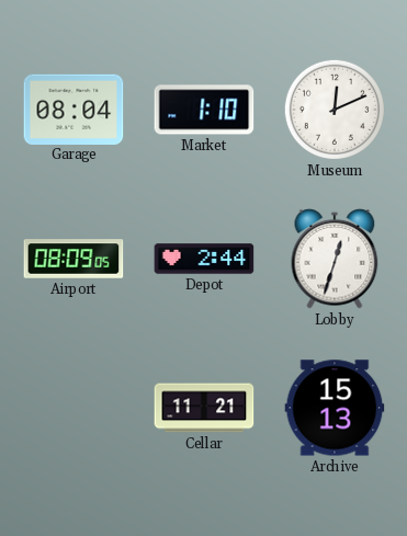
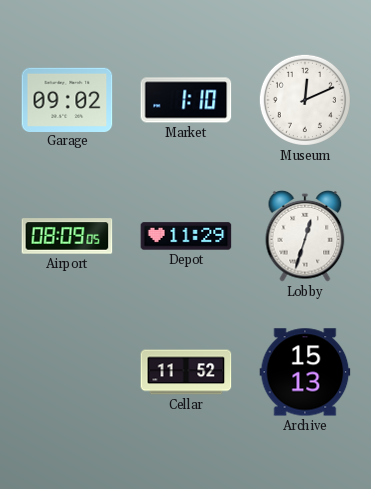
Garage: 08:04 -> 09:02
Depot: 2:44 -> 11:29
Cellar: 11:21 -> 11:52
